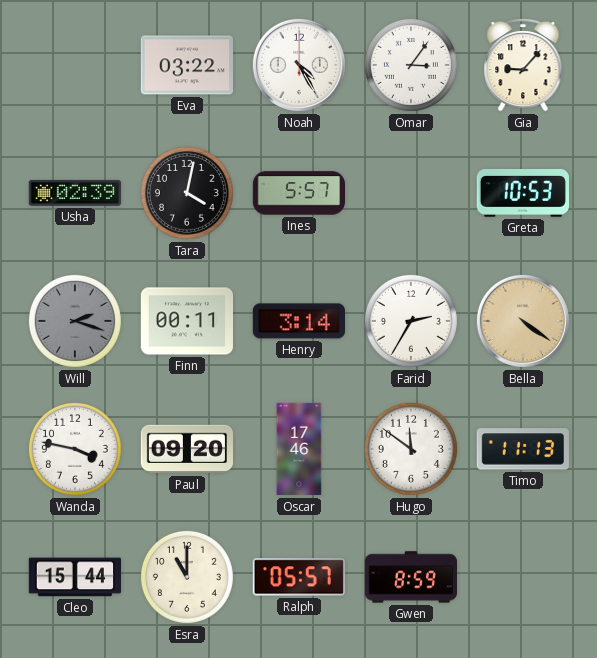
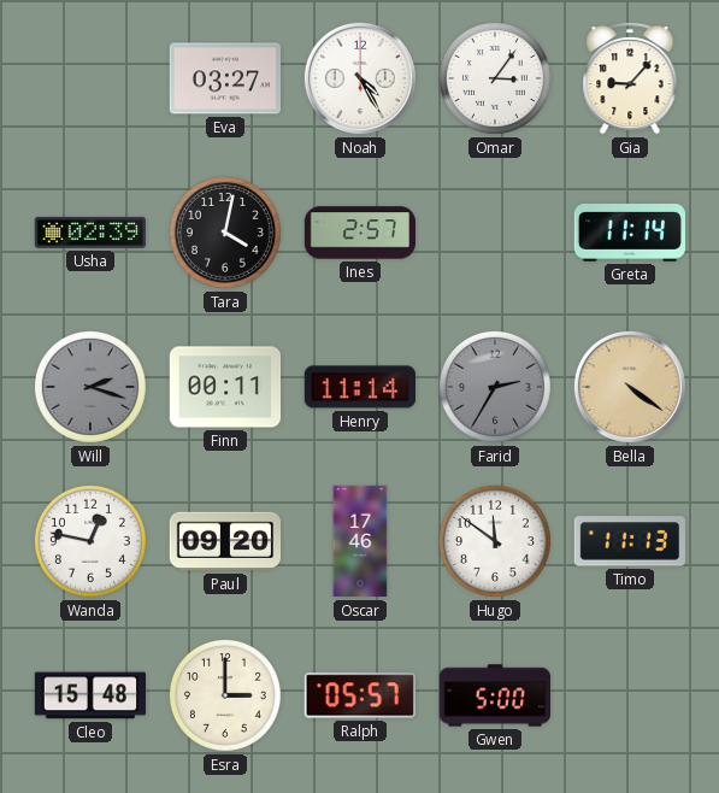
Eva: 03:22 -> 03:27
Ines: 5:57 -> 2:57
Greta: 10:53 -> 11:14
Henry: 3:14 -> 11:14
Farid dial: white -> grey
Wanda: 3:47 -> 12:47
Cleo: 15:44 -> 15:48
Esra: 11:00 -> 3:00
Gwen: 8:59 -> 5:00
